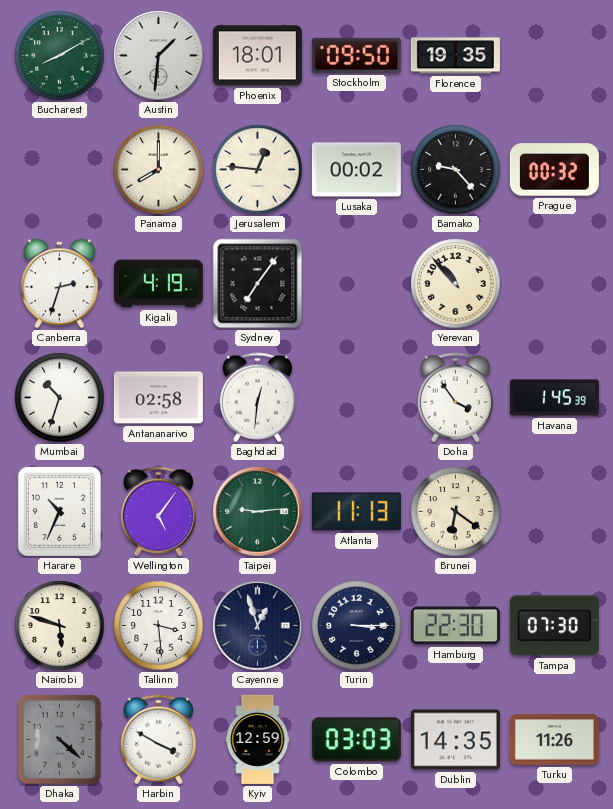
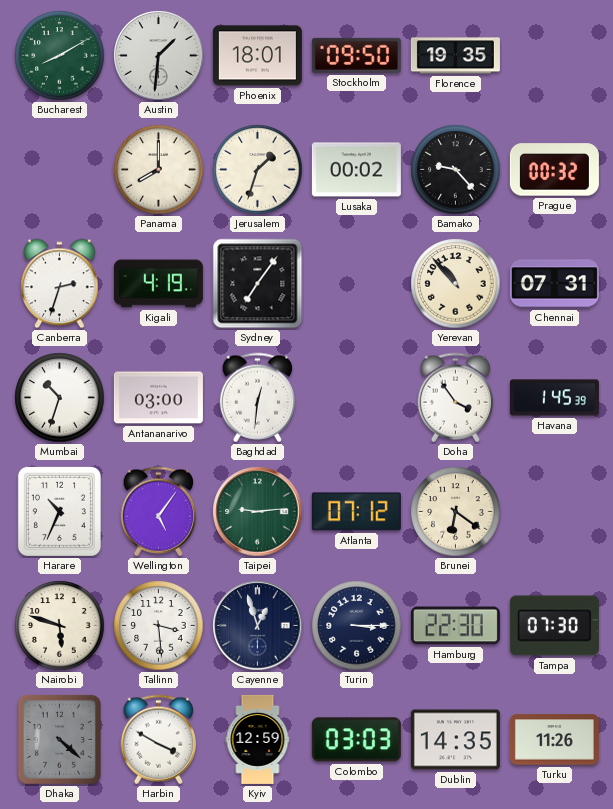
Jerusalem: 12:46 -> 1:33
Chennai: none -> 07:31
Antananarivo: 02:58 -> 03:00
Atlanta: 11:13 -> 07:12
